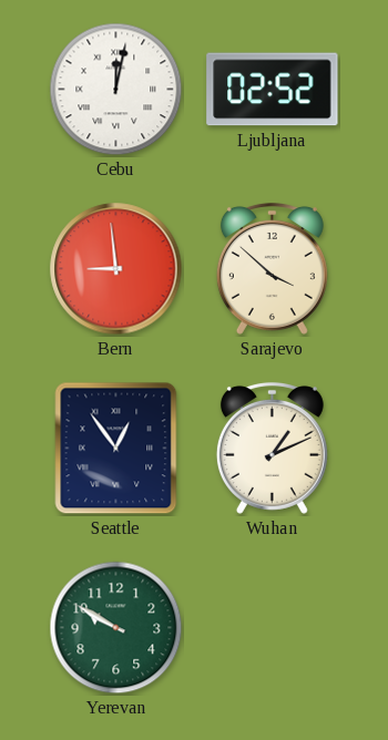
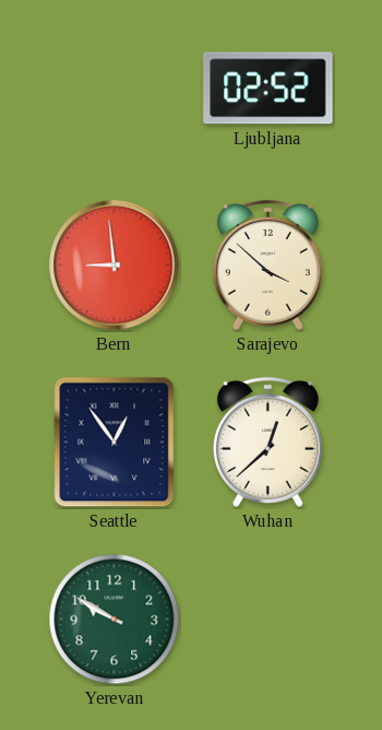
Cebu: 12:02 -> none
Wuhan: 1:11 -> 12:38
